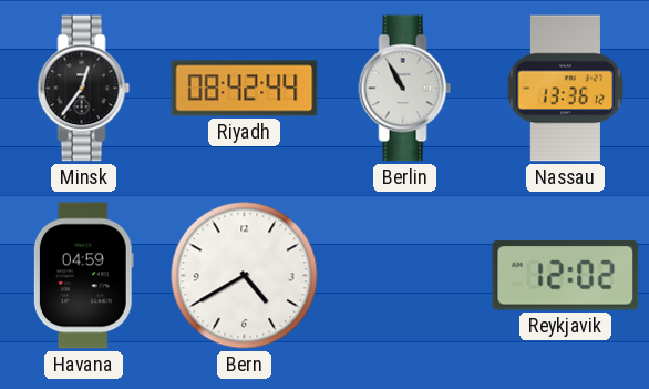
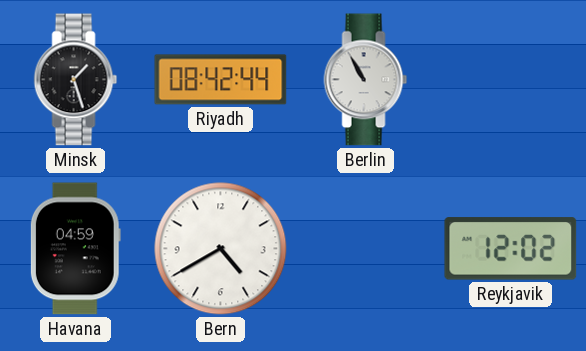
Minsk: 12:36 -> 1:27
Nassau: 13:36 -> none
